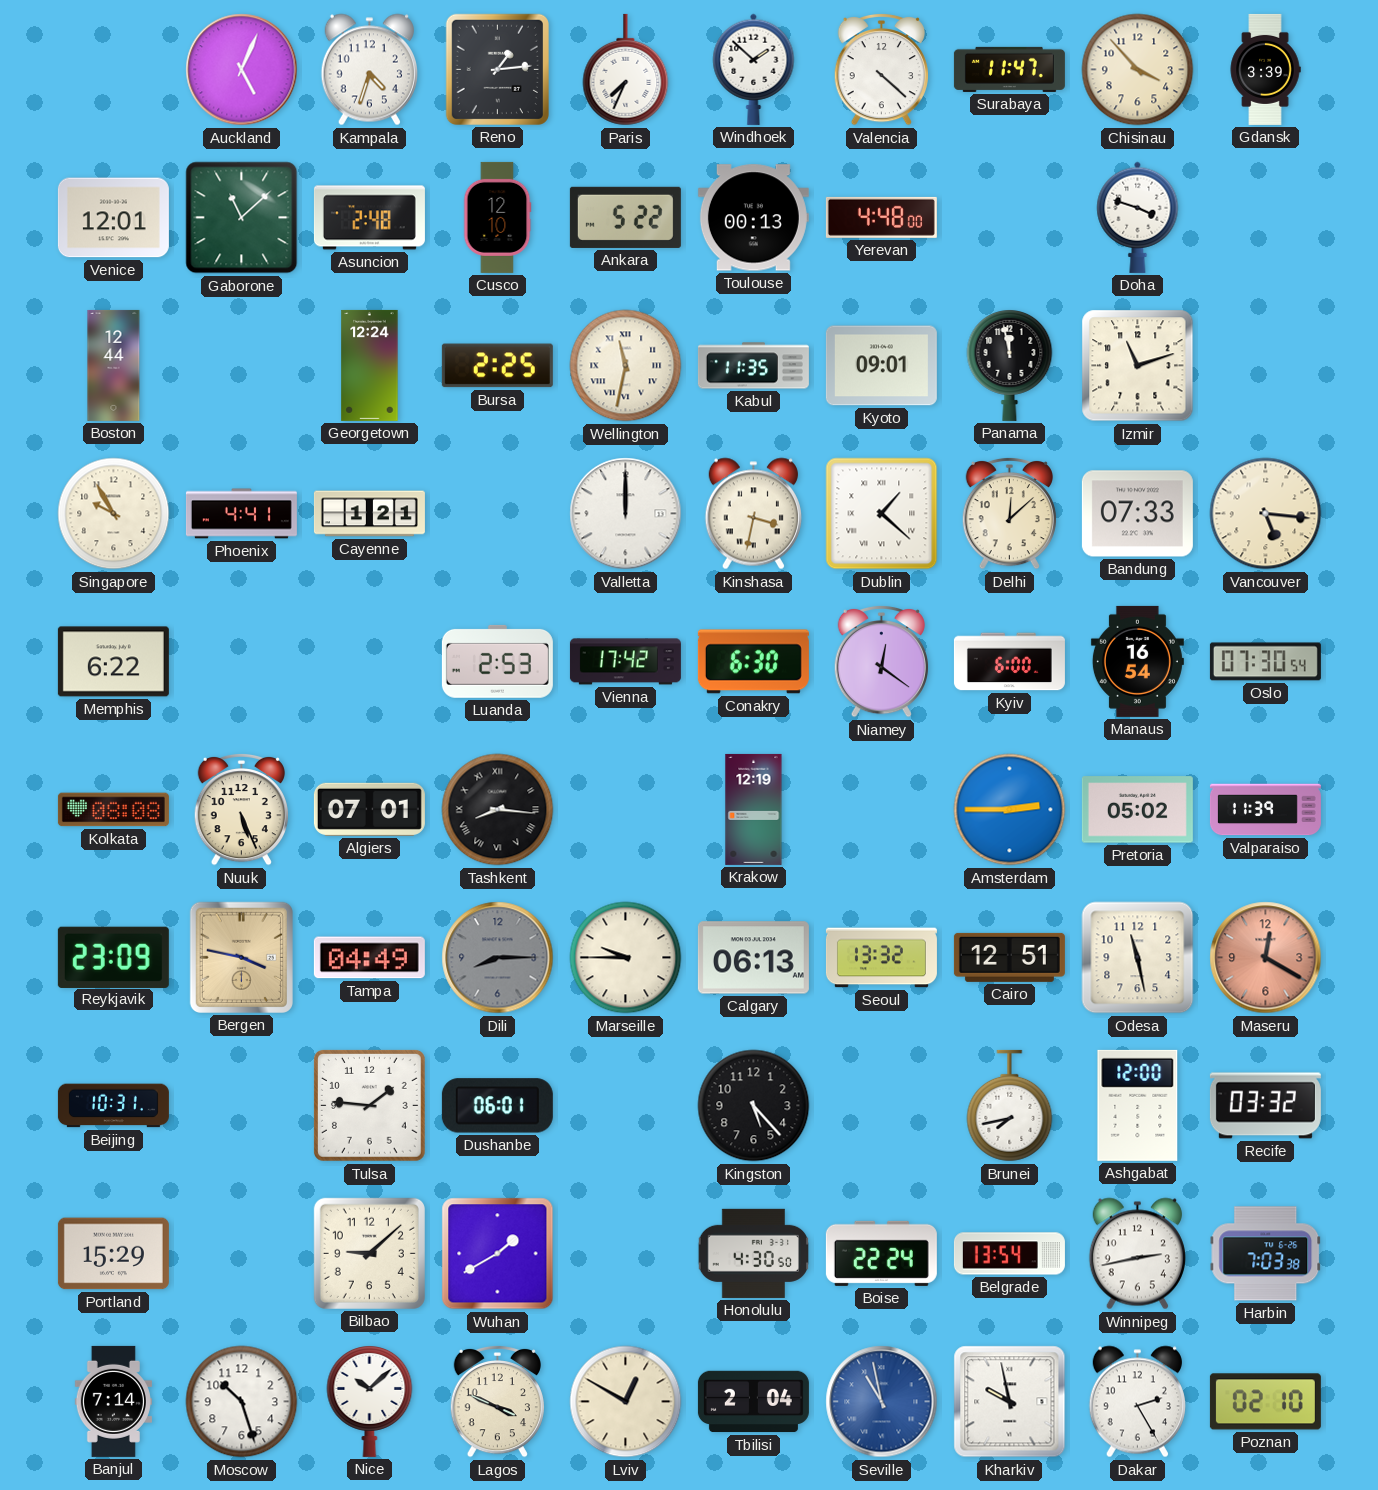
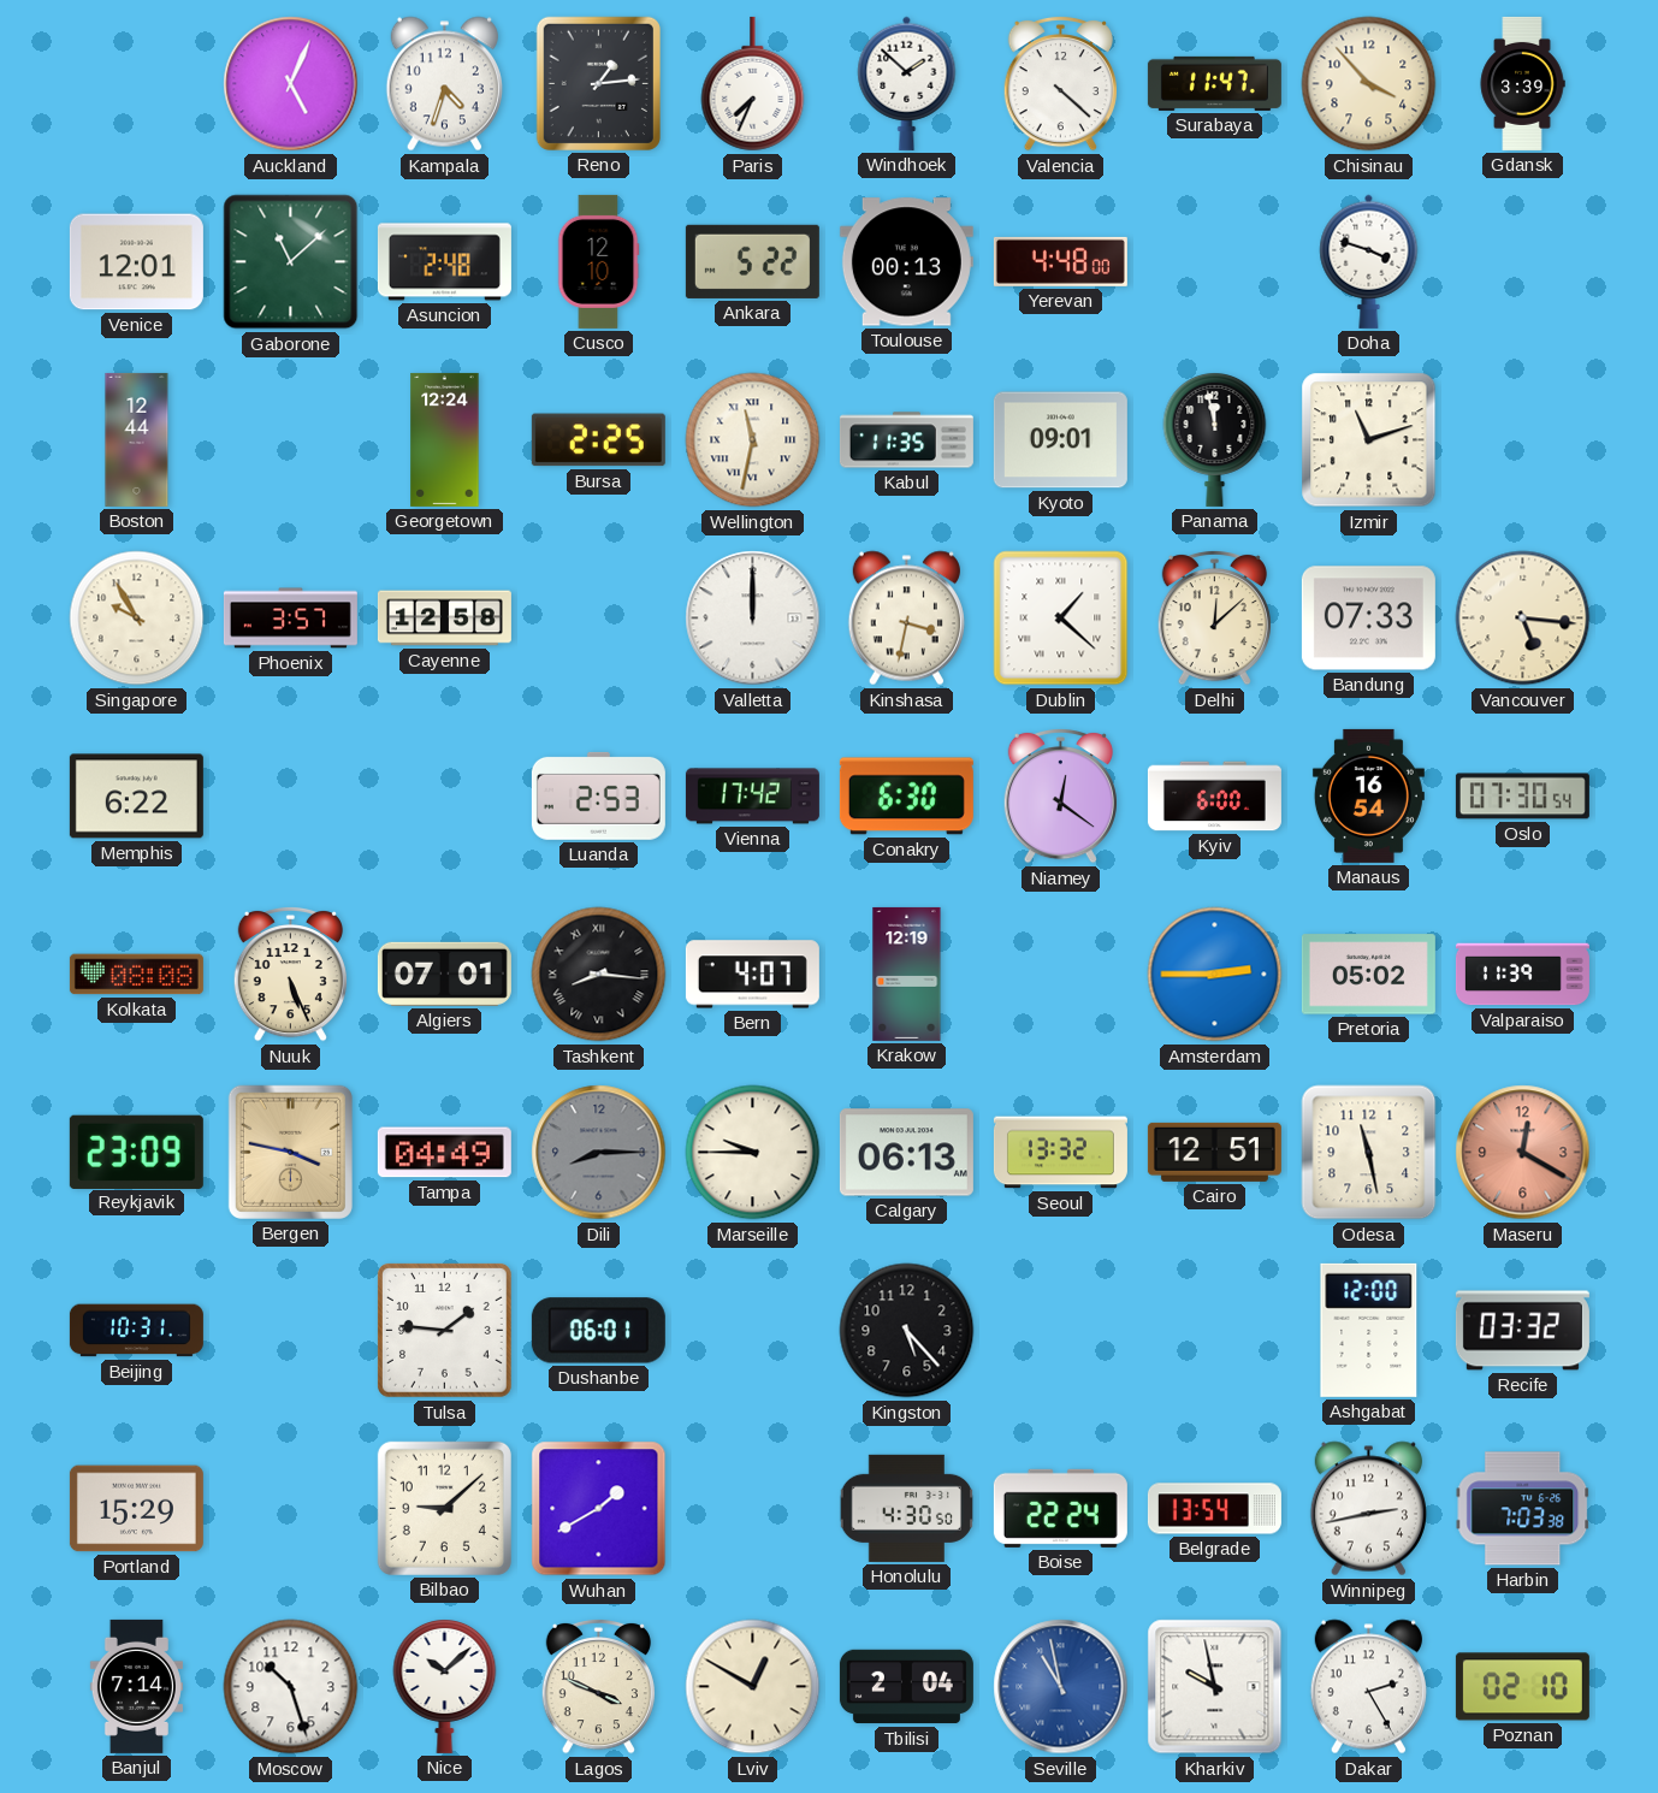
Phoenix: 4:41 -> 3:57
Cayenne: 1:21 -> 12:58
Bern: none -> 4:07
Brunei: 7:43 -> none
